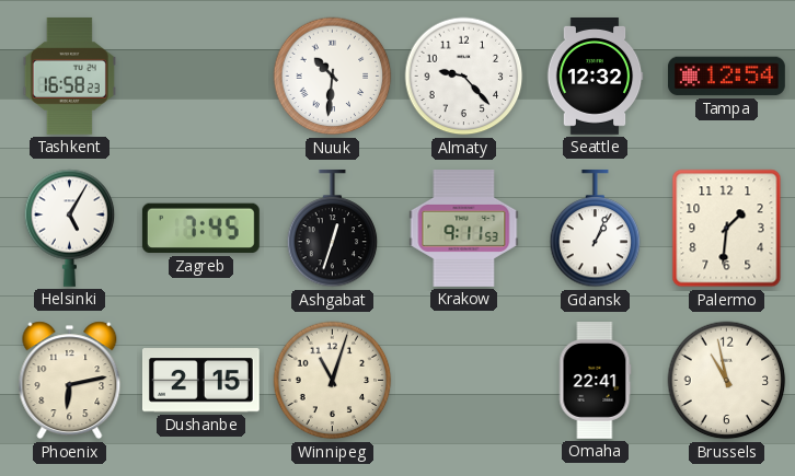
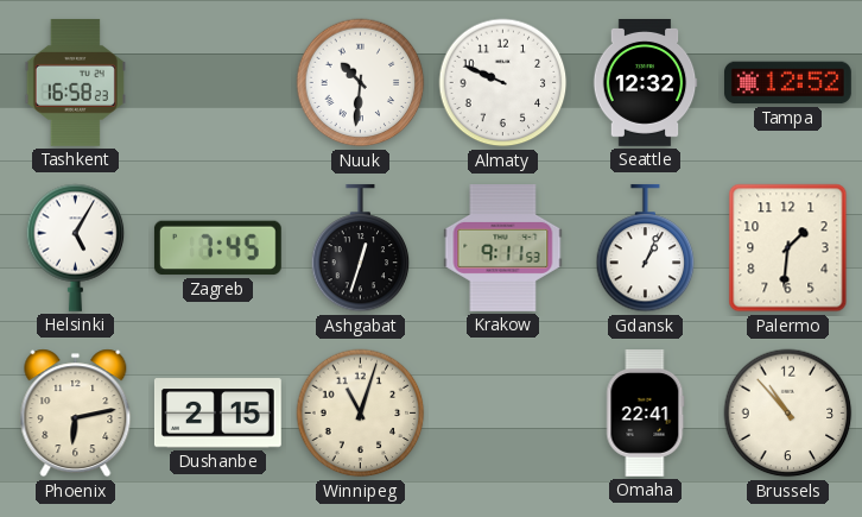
Almaty: 9:23 -> 9:49
Tampa: 12:54 -> 12:52
Brussels: 10:58 -> 10:53
